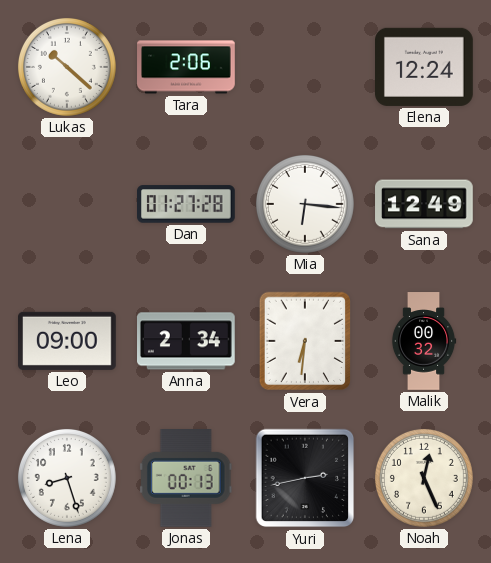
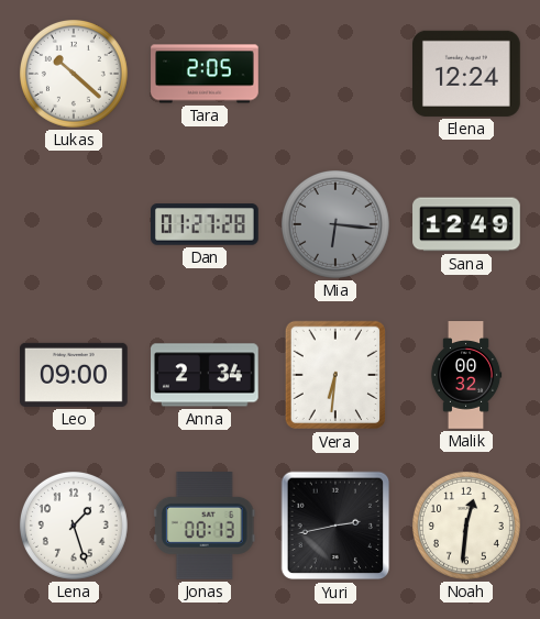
Tara: 2:06 -> 2:05
Mia dial: white -> grey
Lena: 8:27 -> 1:27
Noah: 12:26 -> 12:31
